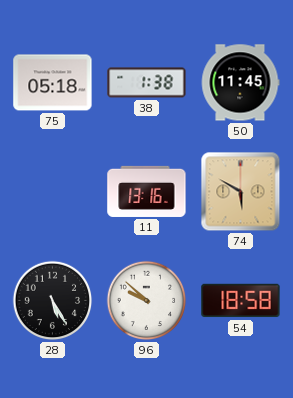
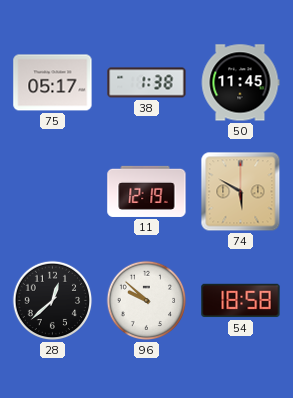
75: 05:18 -> 05:17
11: 13:16 -> 12:19
28: 5:25 -> 12:38
